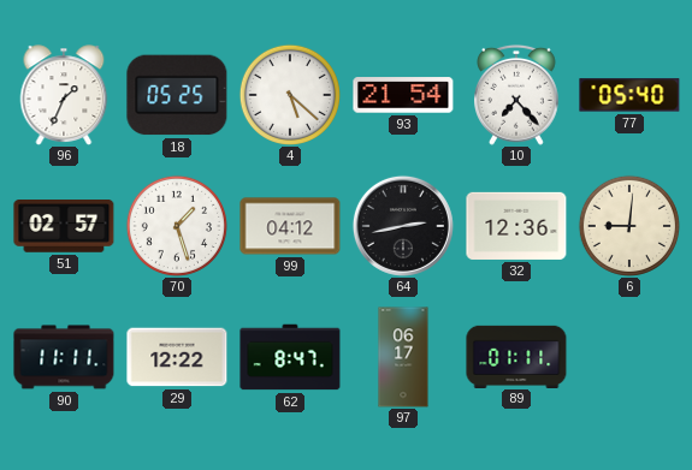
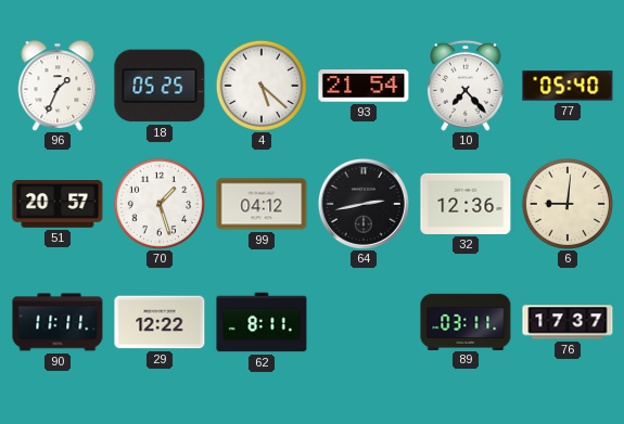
51: 02:57 -> 20:57
62: 8:47 -> 8:11
97: 06:17 -> none
89: 01:11 -> 03:11
76: none -> 17:37
